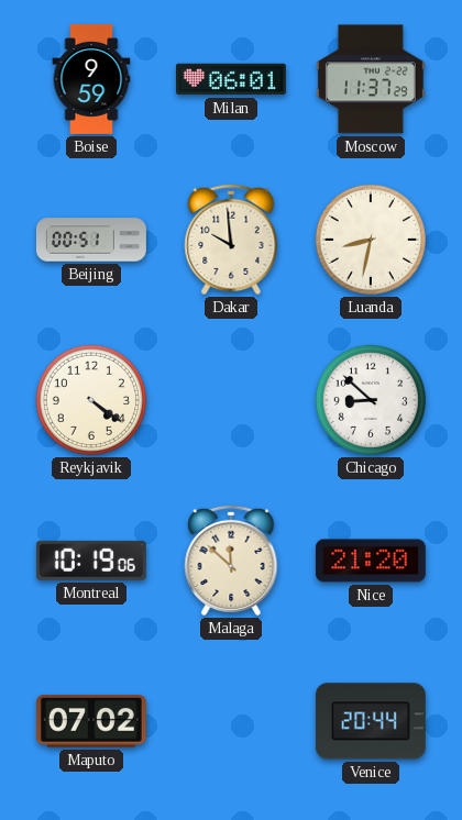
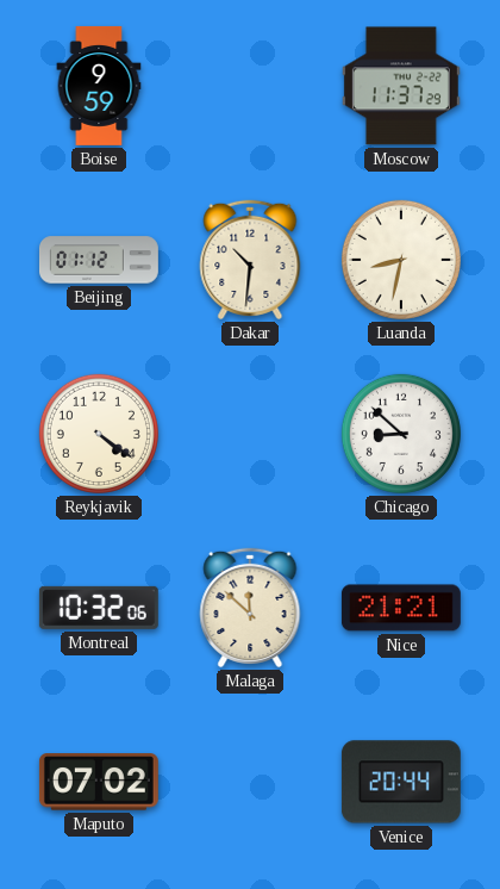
Milan: 06:01 -> none
Beijing: 00:51 -> 01:12
Dakar: 9:59 -> 10:31
Montreal: 10:19 -> 10:32
Nice: 21:20 -> 21:21
